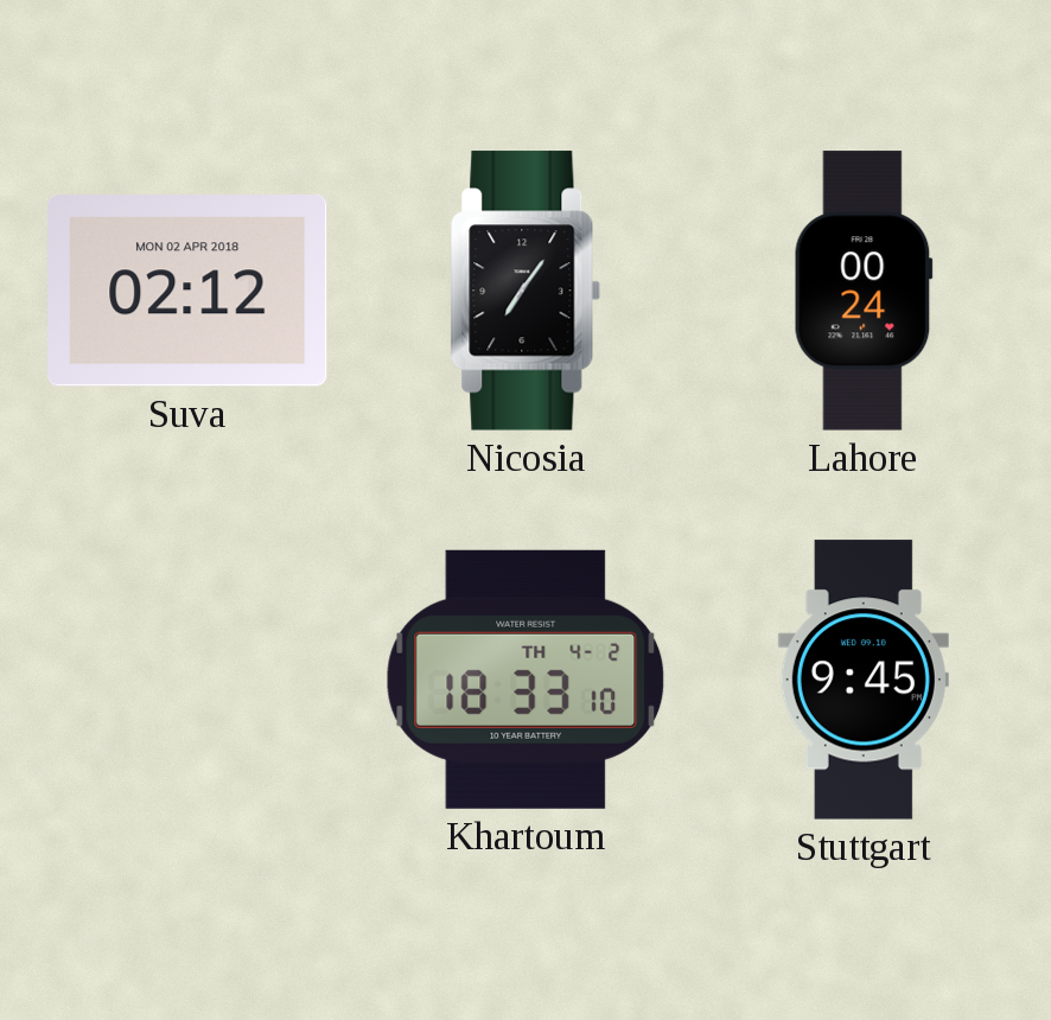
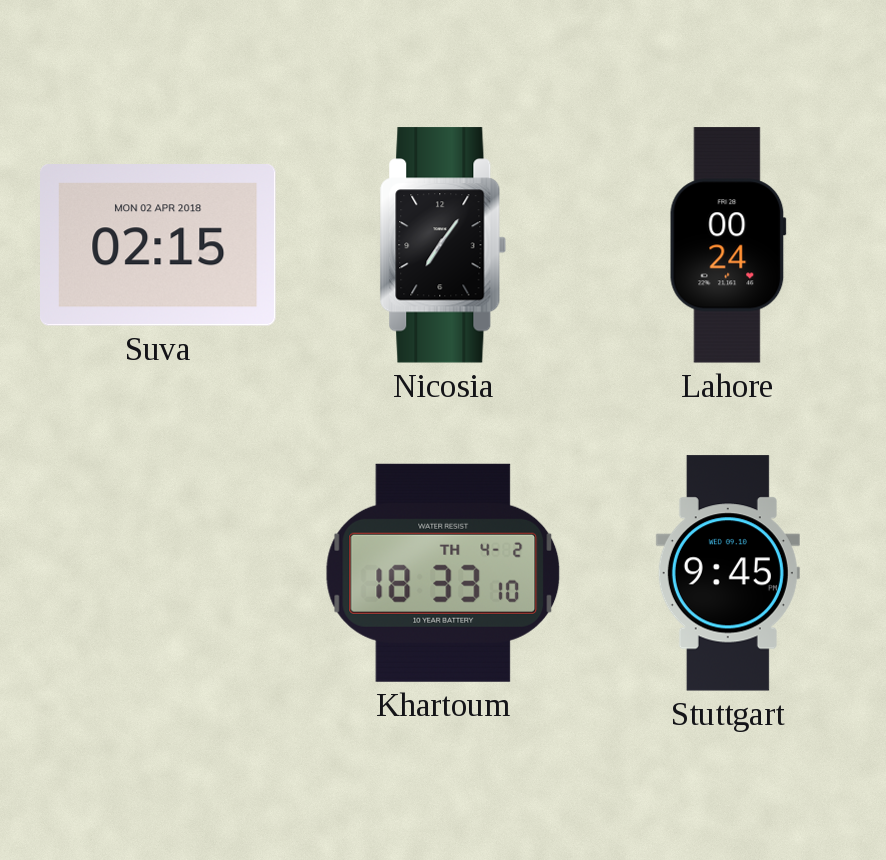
Suva: 02:12 -> 02:15
